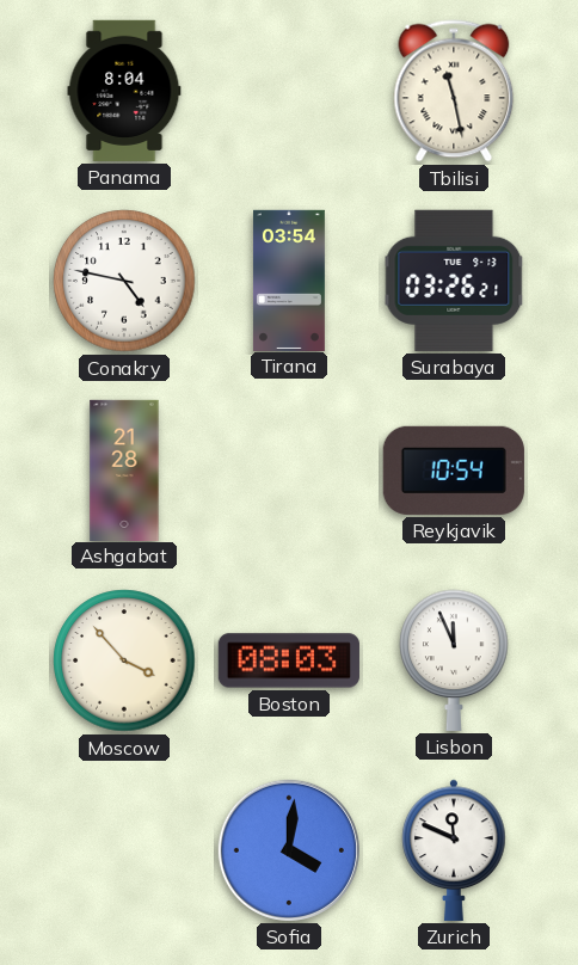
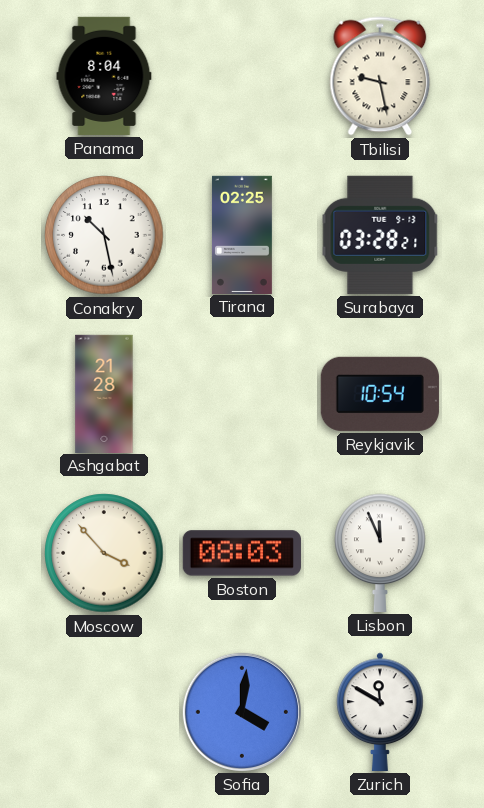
Tbilisi: 11:28 -> 9:28
Conakry: 4:47 -> 10:28
Tirana: 03:54 -> 02:25
Surabaya: 03:26 -> 03:28
Zurich: 11:49 -> 11:50
